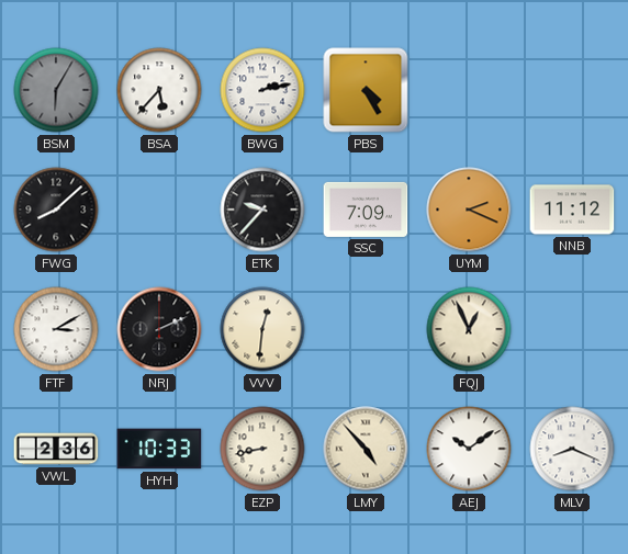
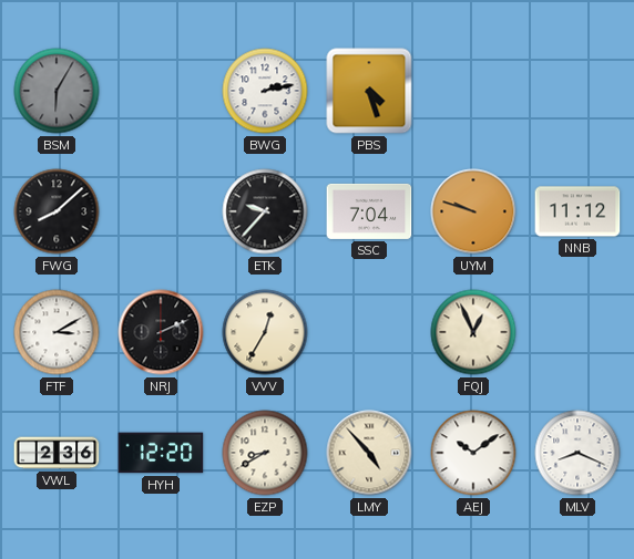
BSA: 5:37 -> none
PBS: 4:25 -> 4:27
SSC: 7:09 -> 7:04
UYM: 2:19 -> 9:48
VVV: 12:31 -> 12:35
HYH: 10:33 -> 12:20
EZP: 8:43 -> 8:40
